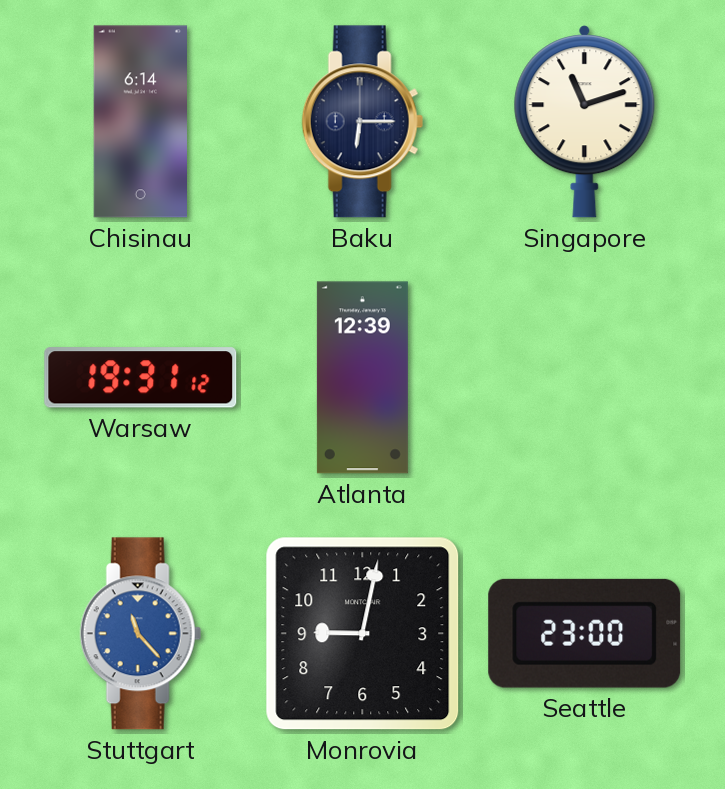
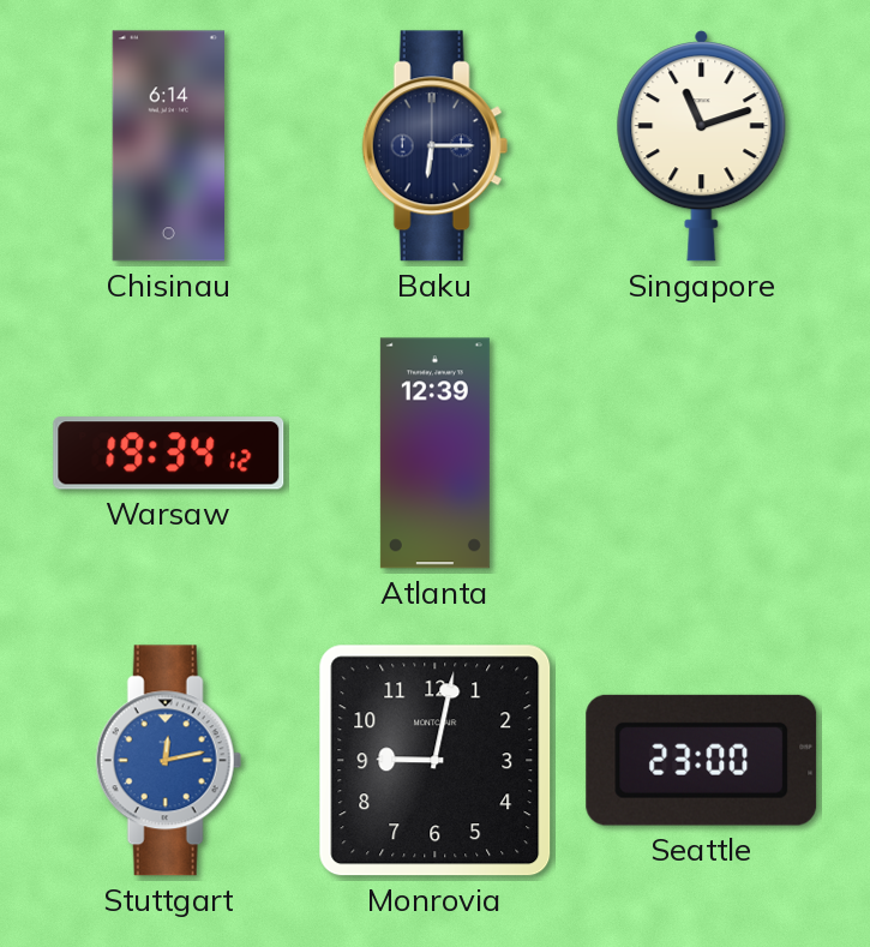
Warsaw: 19:31 -> 19:34
Stuttgart: 11:23 -> 12:13
